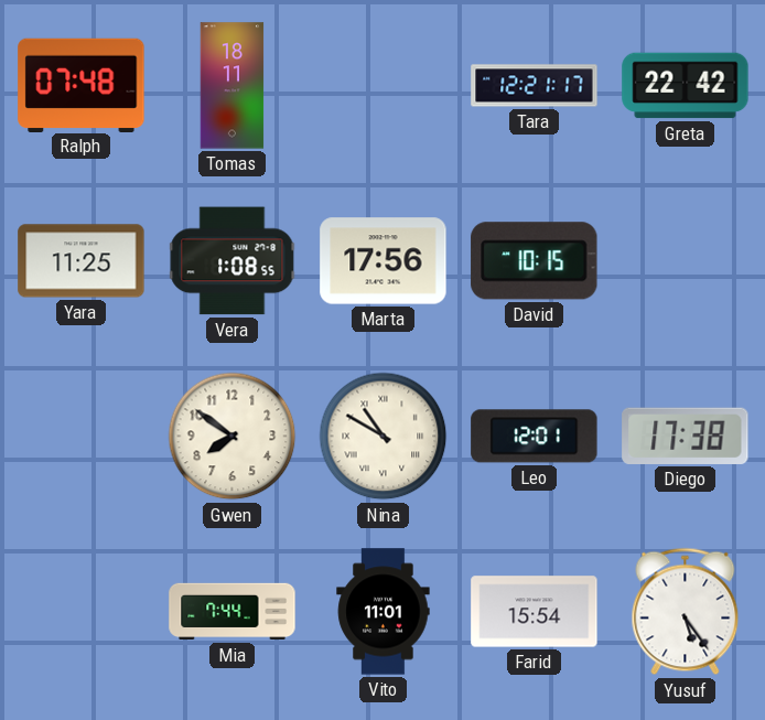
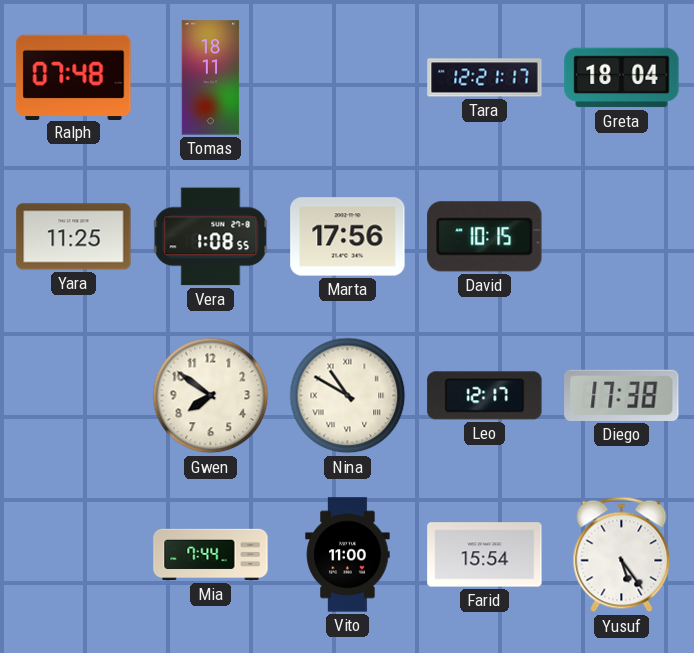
Greta: 22:42 -> 18:04
Leo: 12:01 -> 12:17
Vito: 11:01 -> 11:00
